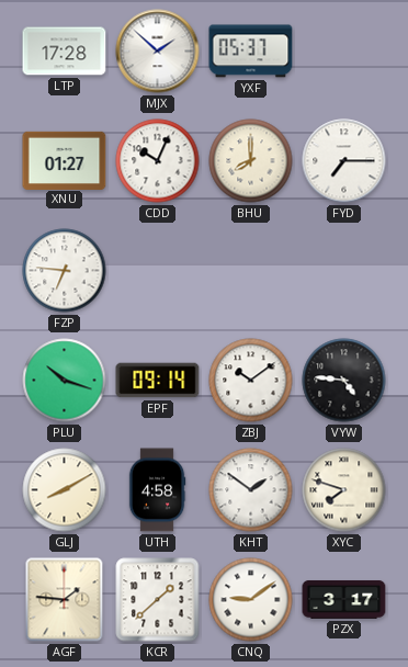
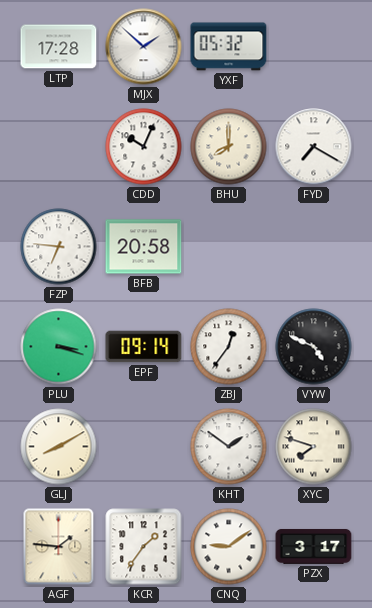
YXF: 05:37 -> 05:32
XNU: 01:27 -> none
FYD: 7:15 -> 7:20
BFB: none -> 20:58
PLU: 10:18 -> 3:18
ZBJ: 10:09 -> 12:36
VYW: 4:46 -> 4:49
UTH: 4:58 -> none
KCR: 1:38 -> 1:36
